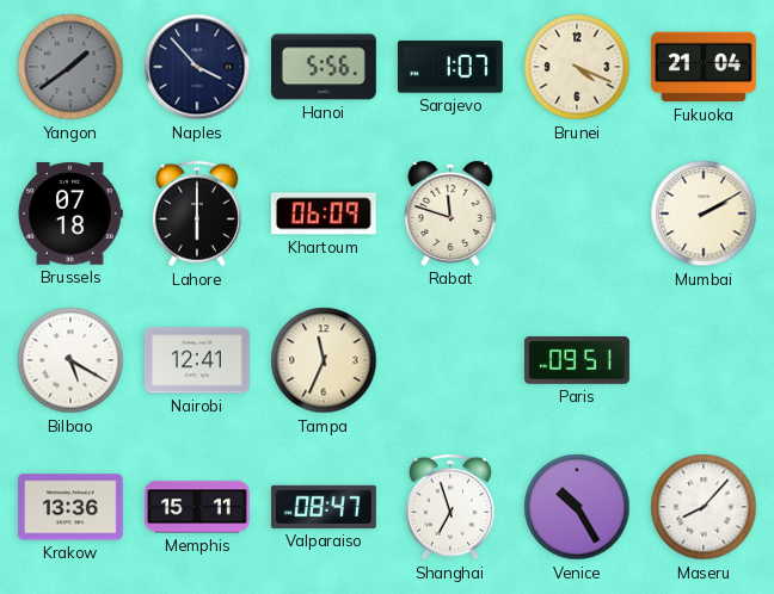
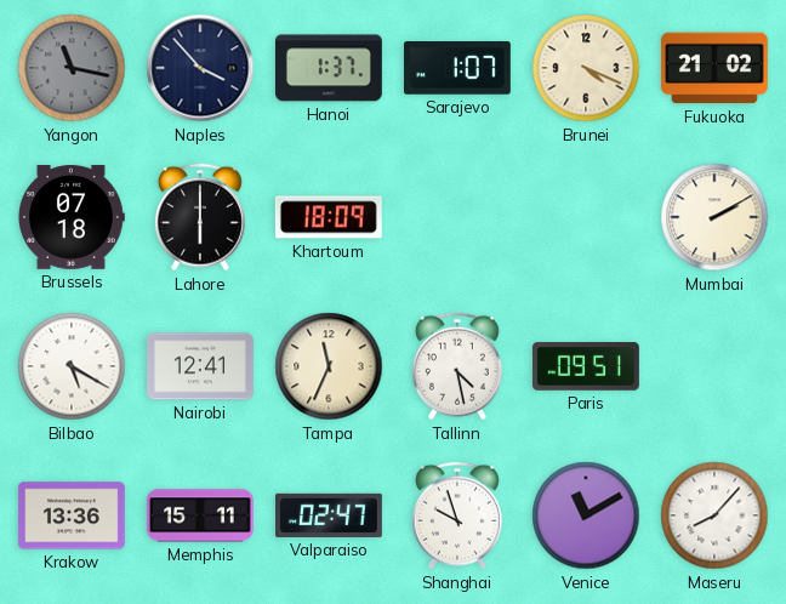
Yangon: 1:39 -> 11:17
Hanoi: 5:56 -> 1:37
Fukuoka: 21:04 -> 21:02
Khartoum: 06:09 -> 18:09
Rabat: 11:48 -> none
Tallinn: none -> 4:28
Valparaiso: 08:47 -> 02:47
Shanghai: 6:57 -> 9:57
Venice: 10:25 -> 11:10
